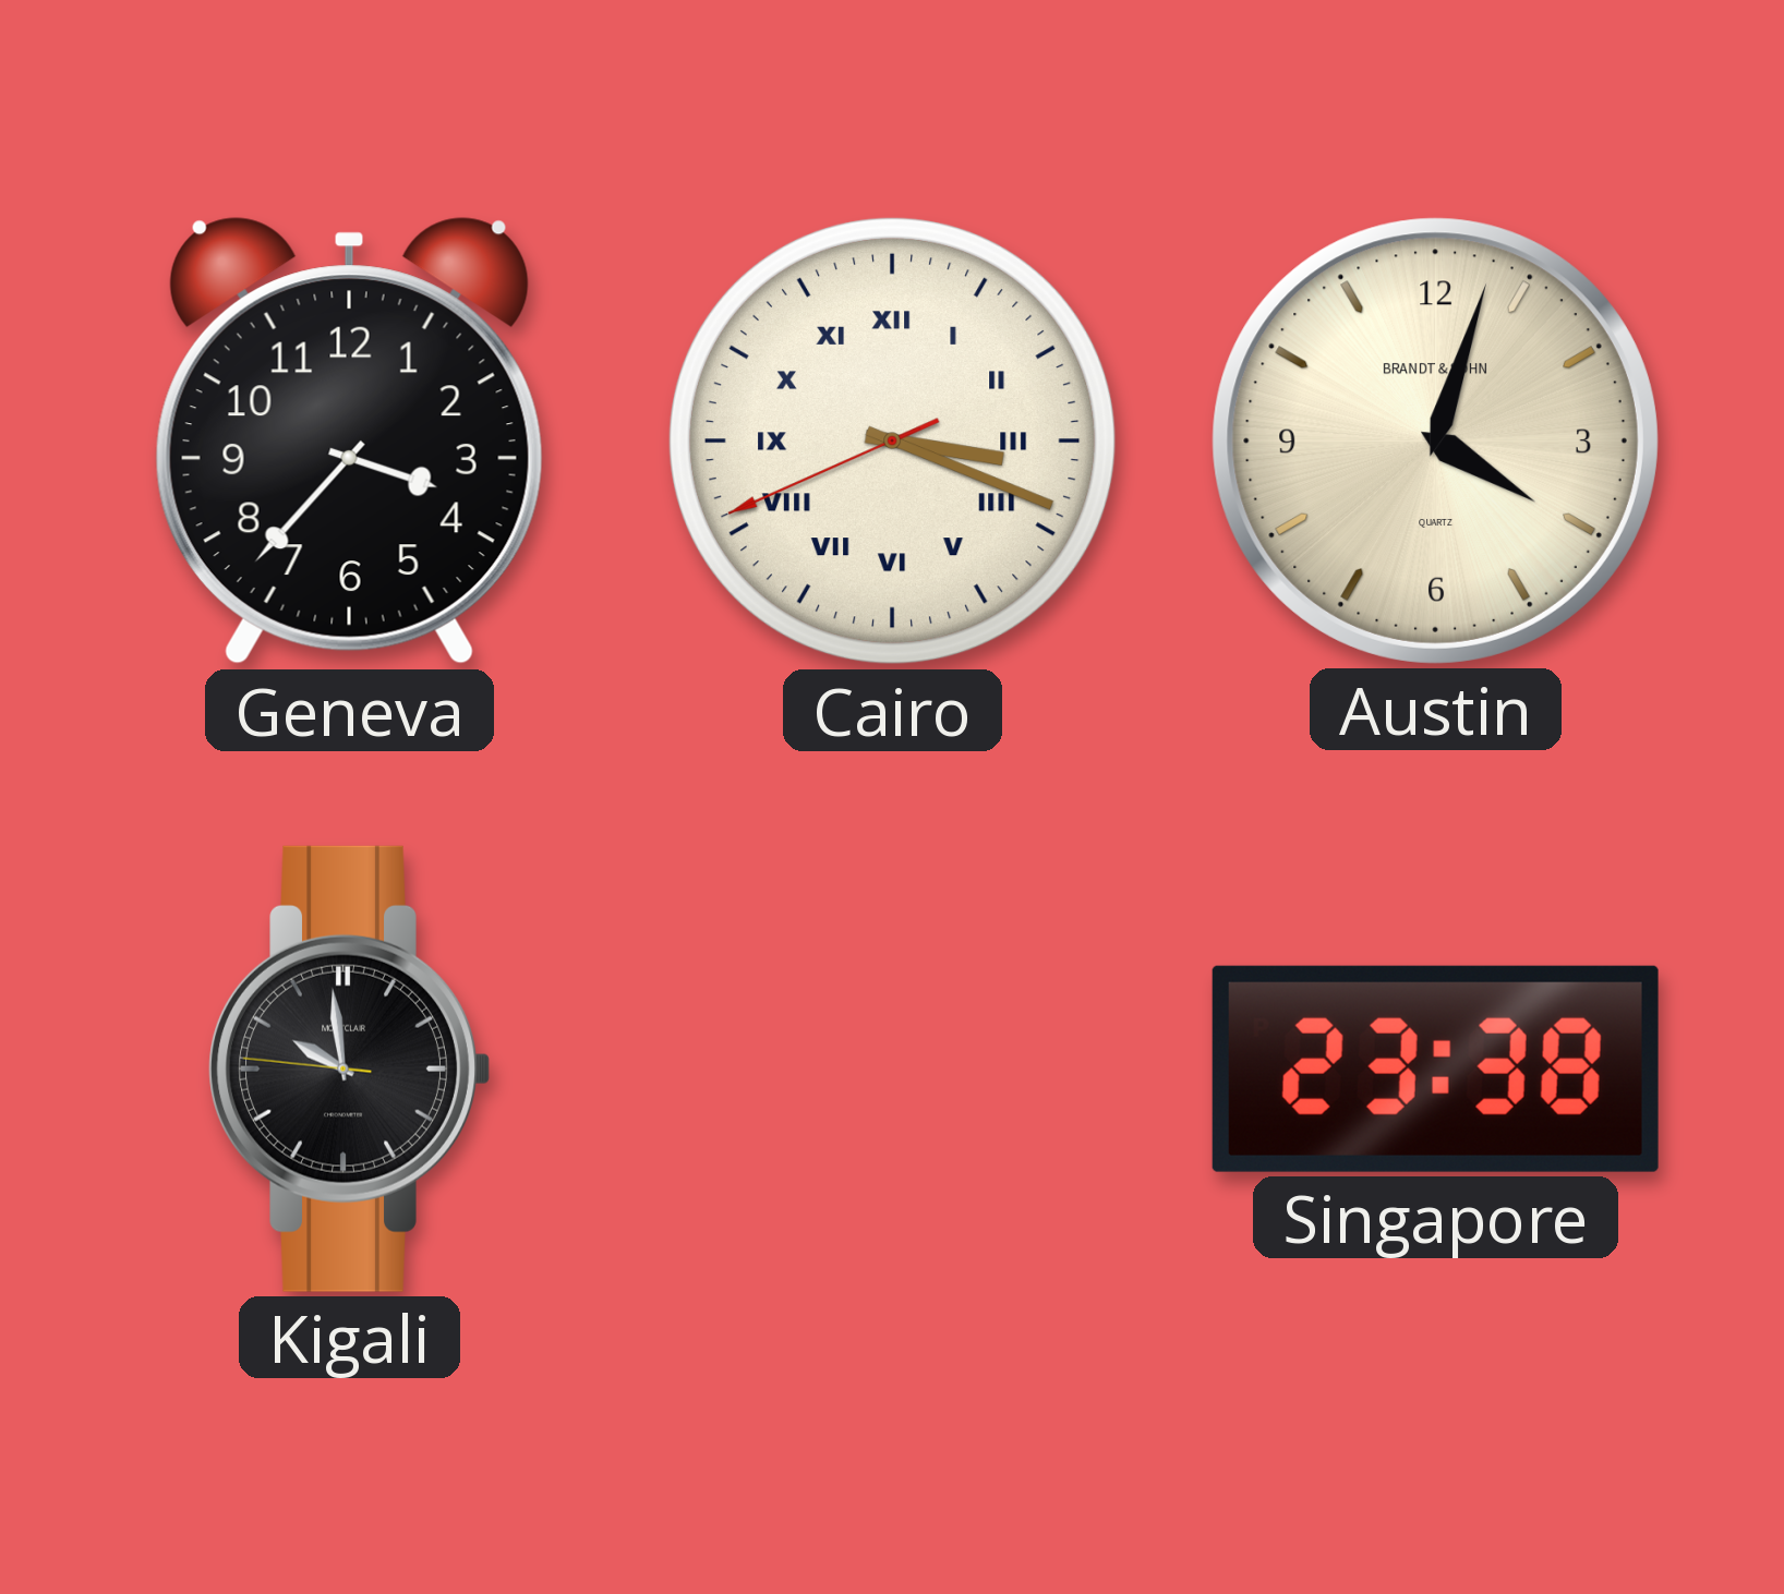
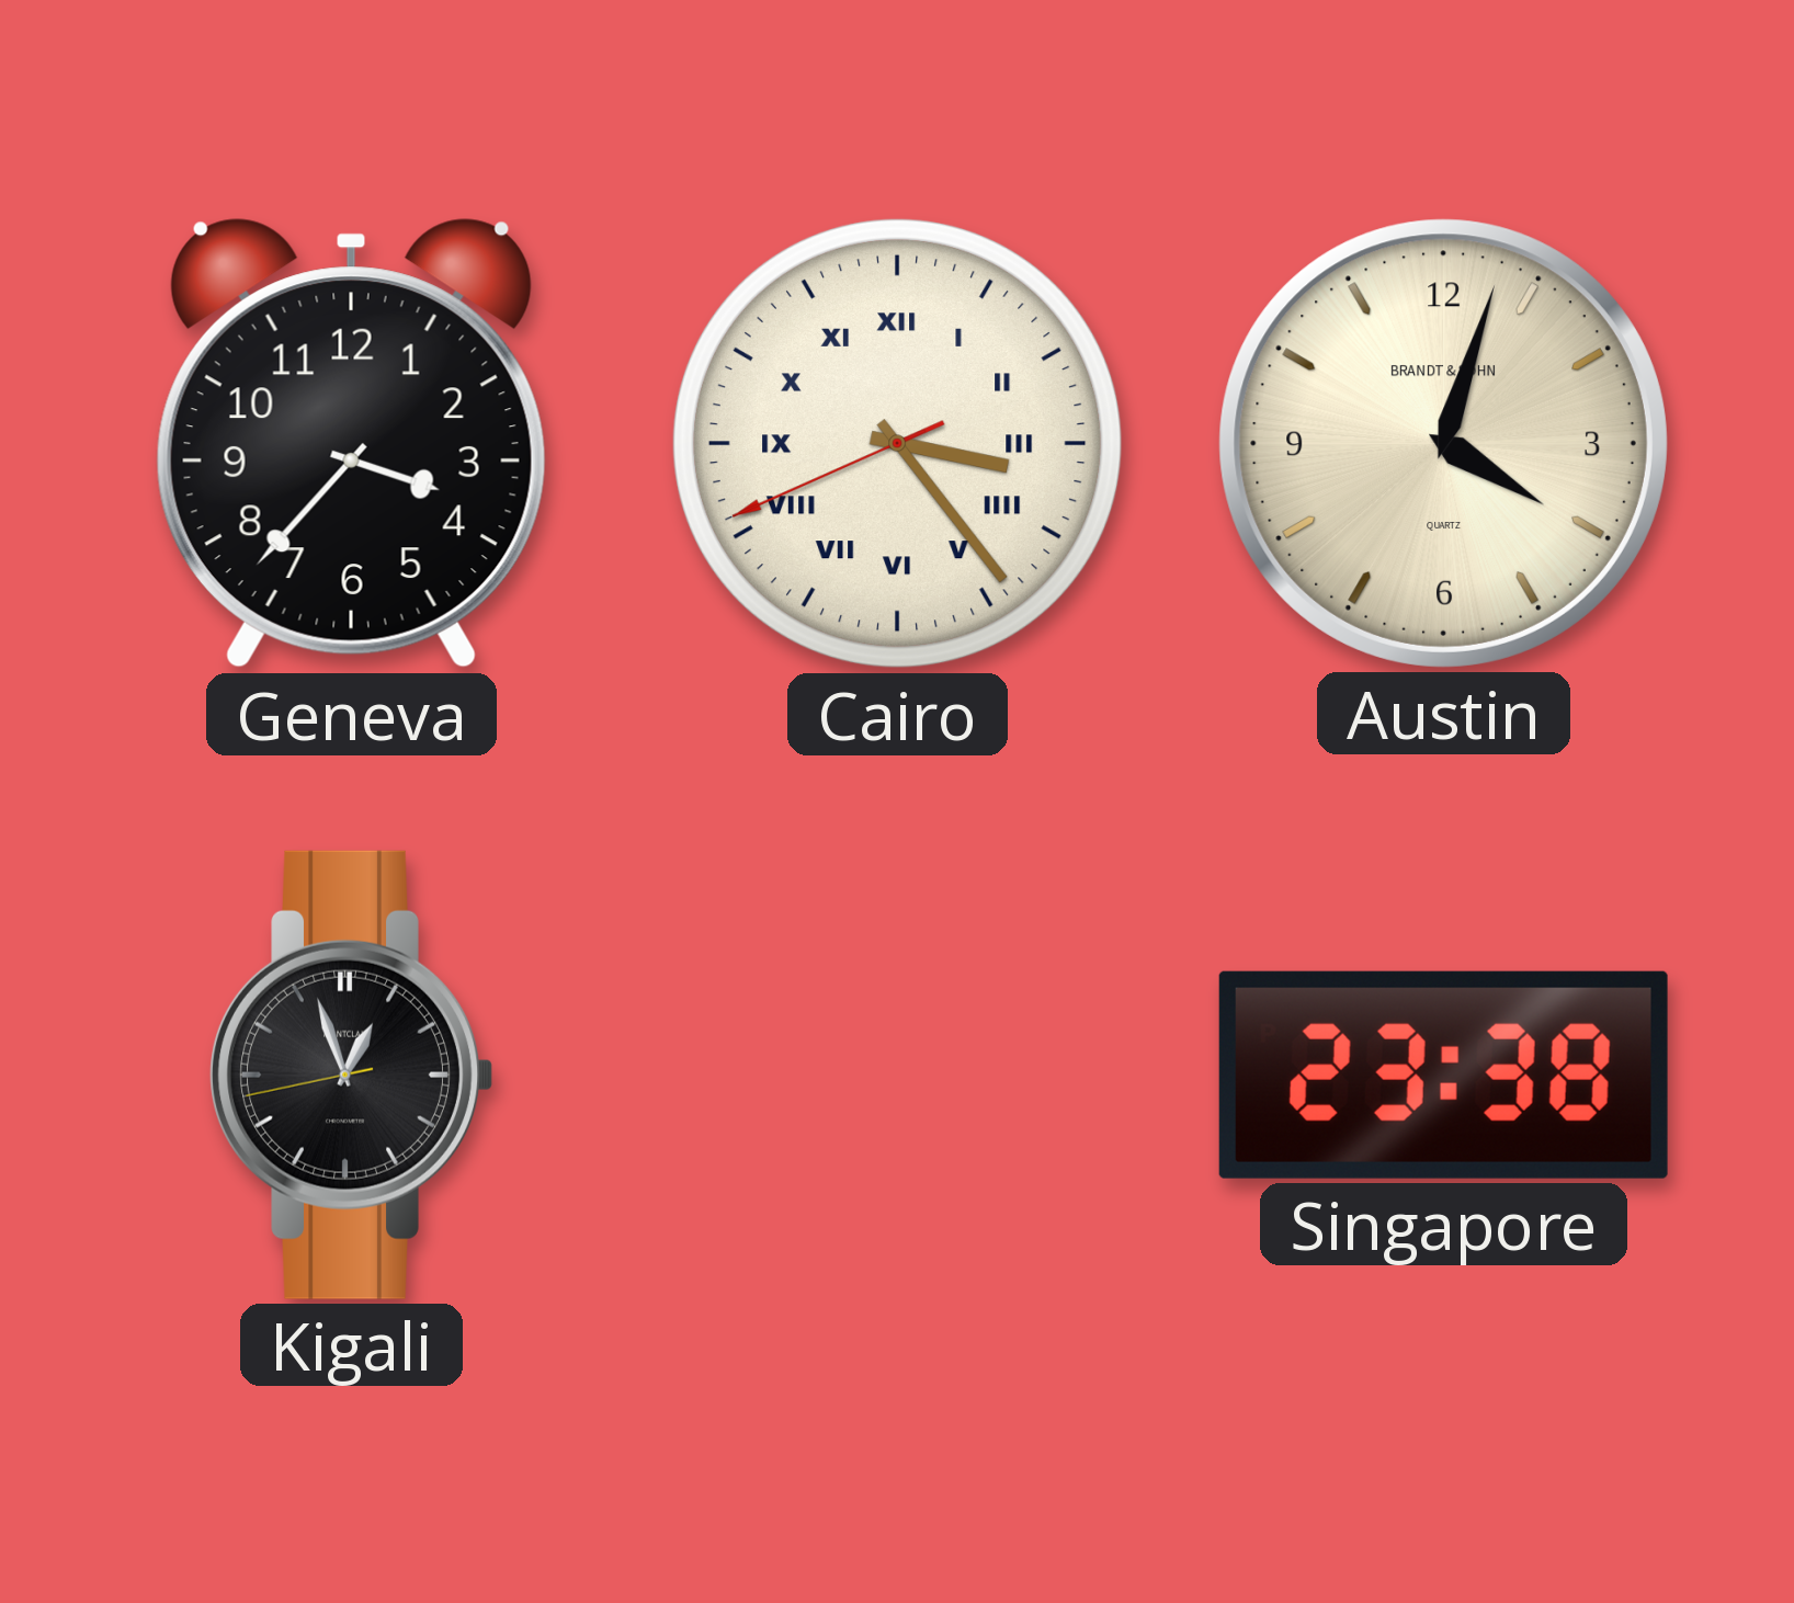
Cairo: 3:18 -> 3:23
Kigali: 9:58 -> 12:56
